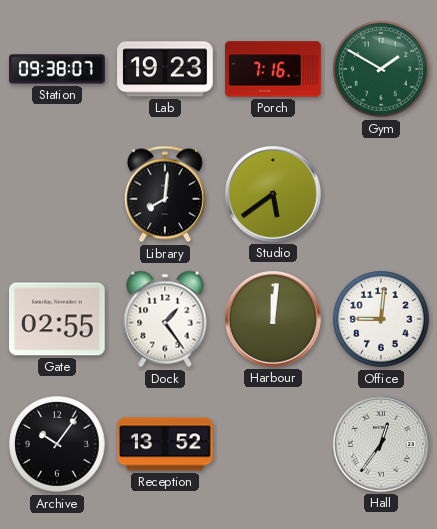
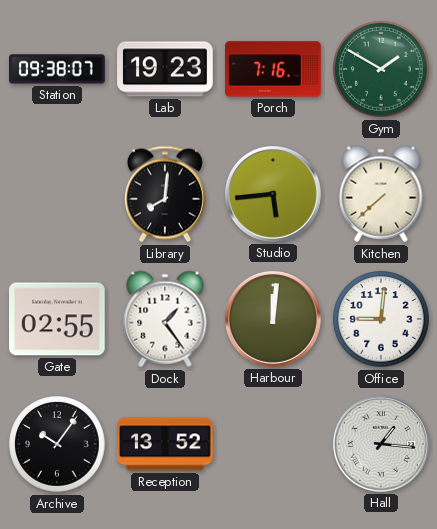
Studio: 5:39 -> 5:44
Kitchen: none -> 7:38
Hall: 12:36 -> 1:16
